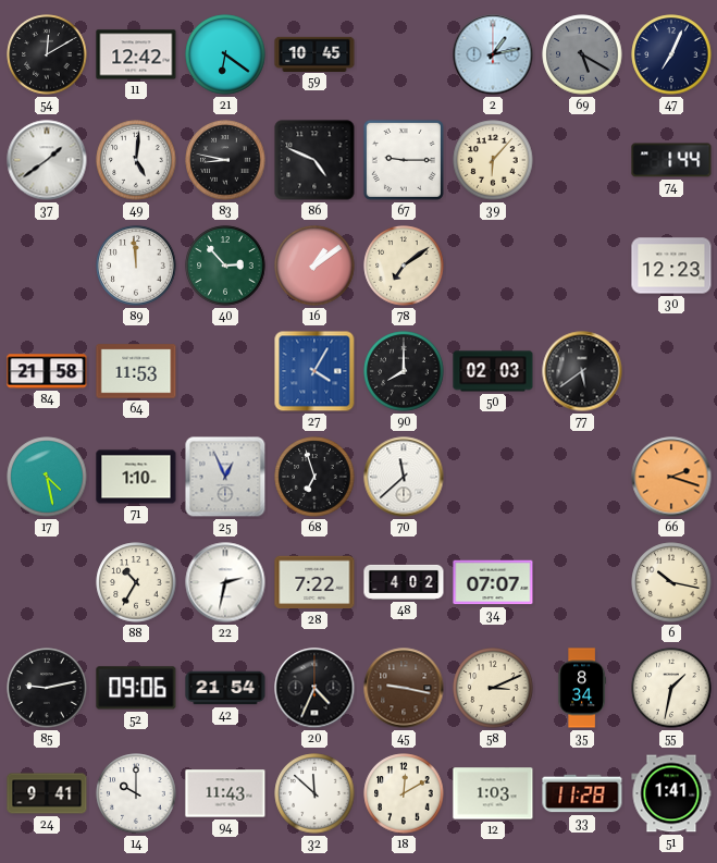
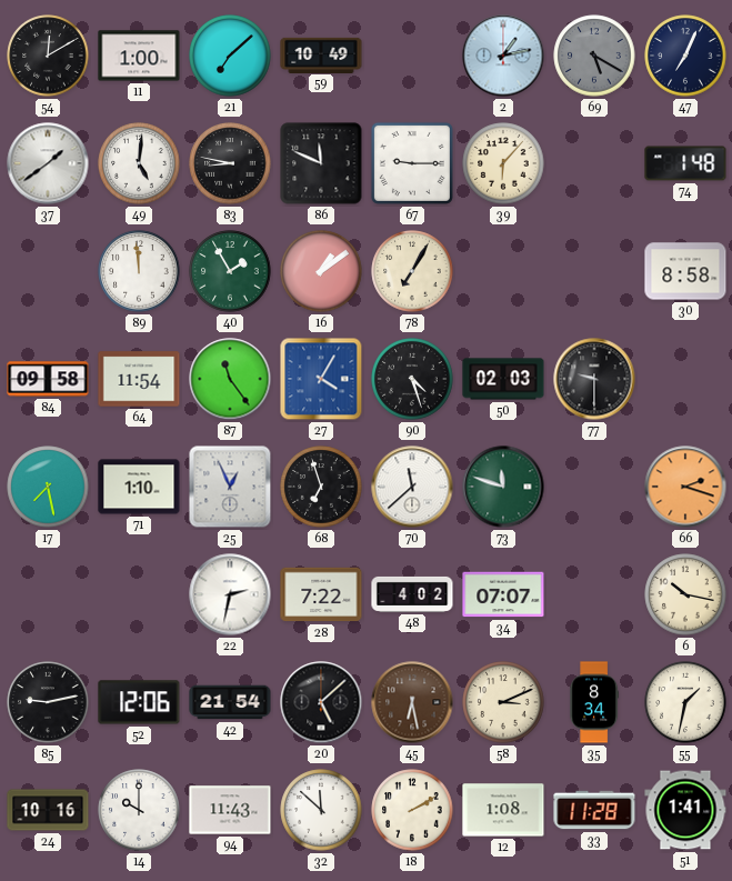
11: 12:42 -> 1:00
21: 6:21 -> 7:08
59: 10:45 -> 10:49
86: 4:49 -> 11:49
74: 1:44 -> 1:48
40: 2:53 -> 1:55
78: 7:09 -> 7:05
30: 12:23 -> 8:58
84: 21:58 -> 09:58
64: 11:53 -> 11:54
87: none -> 11:24
90: 8:00 -> 4:27
77: 5:39 -> 9:30
17: 4:28 -> 7:28
73: none -> 11:48
88: 10:35 -> none
52: 09:06 -> 12:06
20: 4:34 -> 5:08
45: 9:17 -> 6:28
24: 9:41 -> 10:16
18: 12:10 -> 2:10
12: 1:03 -> 1:08
